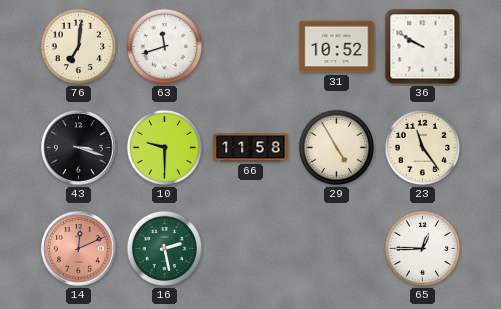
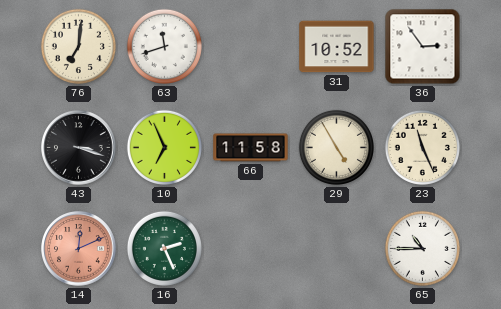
36: 9:50 -> 2:54
10: 9:30 -> 6:56
23: 11:24 -> 11:26
16: 2:28 -> 2:26
65: 12:45 -> 10:45
